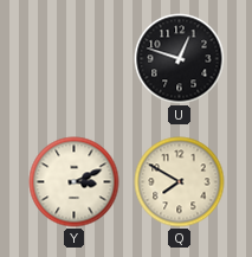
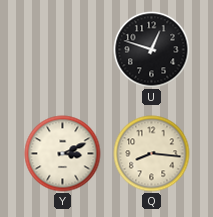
Q: 7:50 -> 8:16
